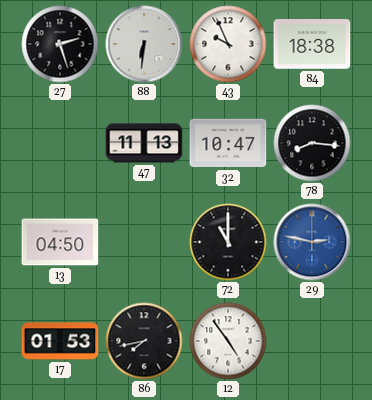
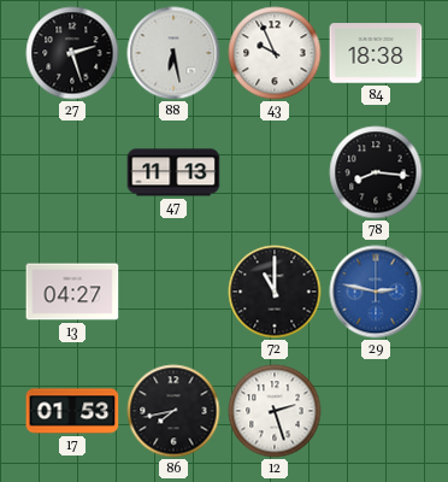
88: 6:31 -> 6:28
32: 10:47 -> none
13: 04:50 -> 04:27
12: 4:54 -> 2:27
